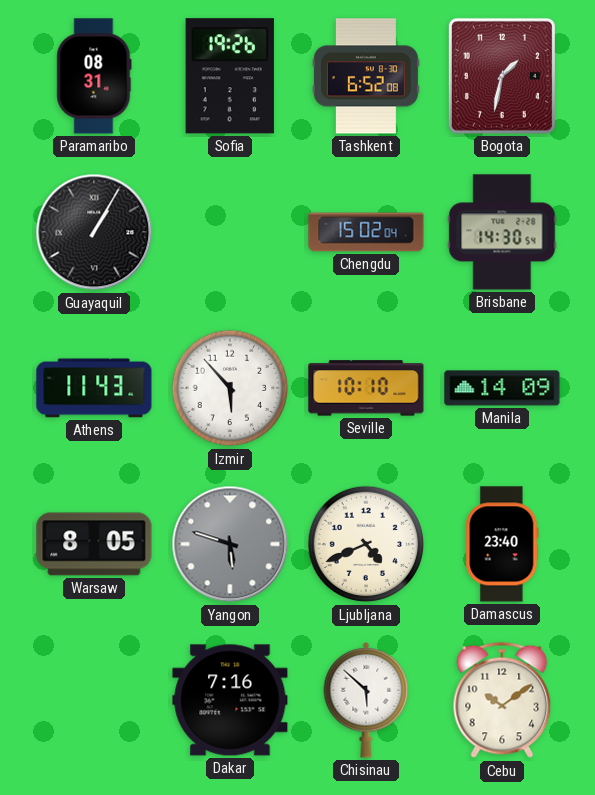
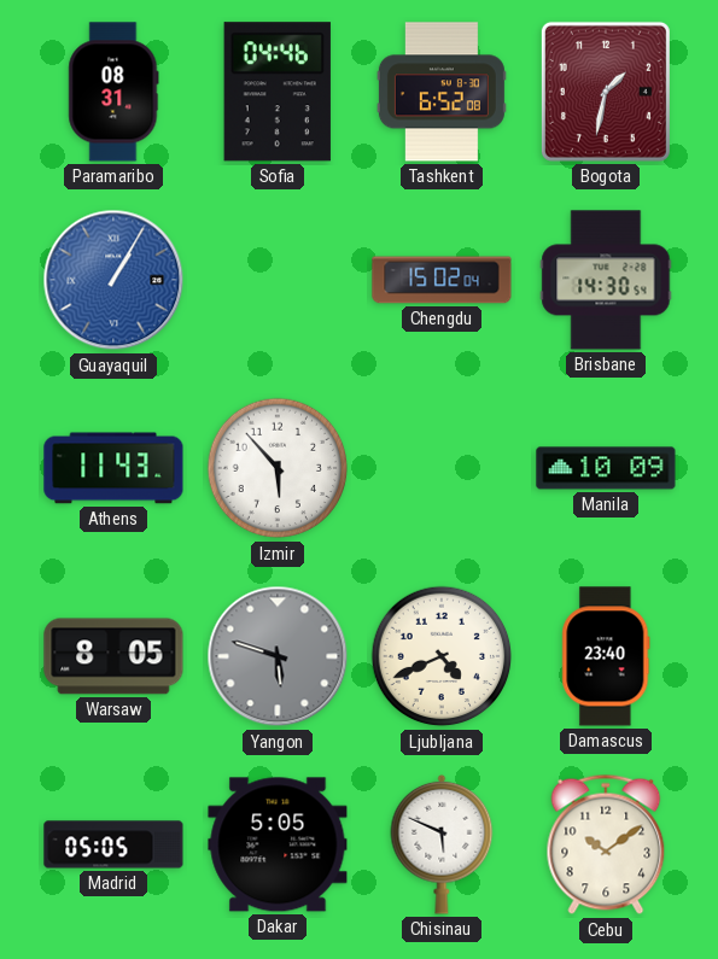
Sofia: 19:26 -> 04:46
Guayaquil dial: black -> blue
Seville: 10:10 -> none
Manila: 14:09 -> 10:09
Madrid: none -> 05:05
Dakar: 7:16 -> 5:05
Chisinau: 5:52 -> 5:49
